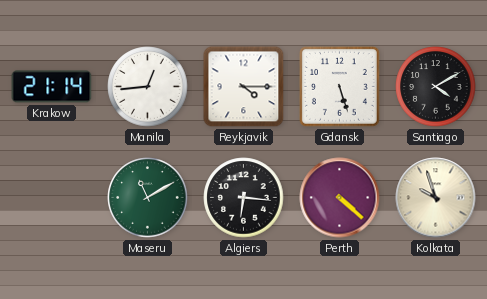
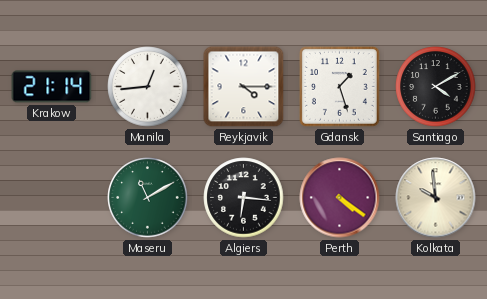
Gdansk: 5:27 -> 1:27
Perth: 4:22 -> 4:21
Kolkata: 9:57 -> 9:59
